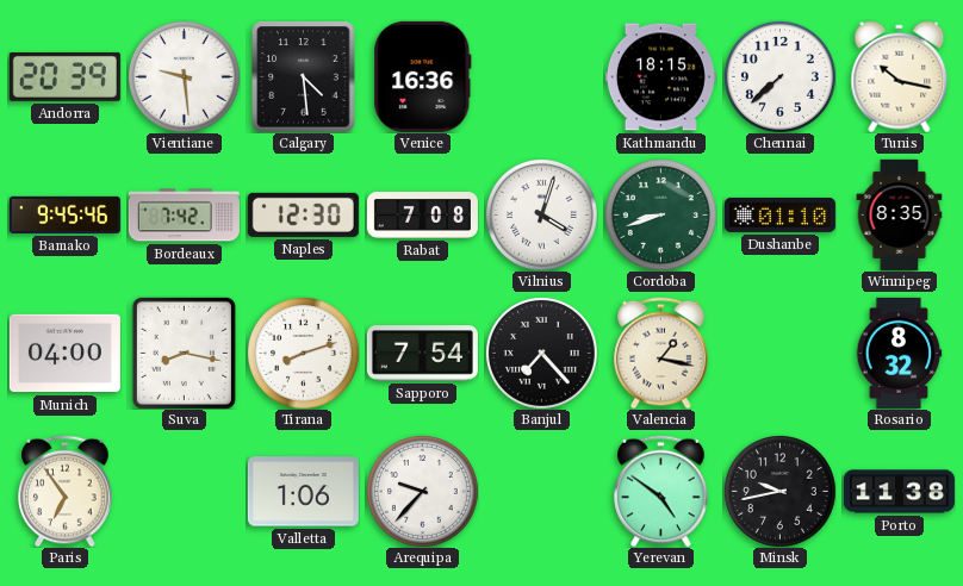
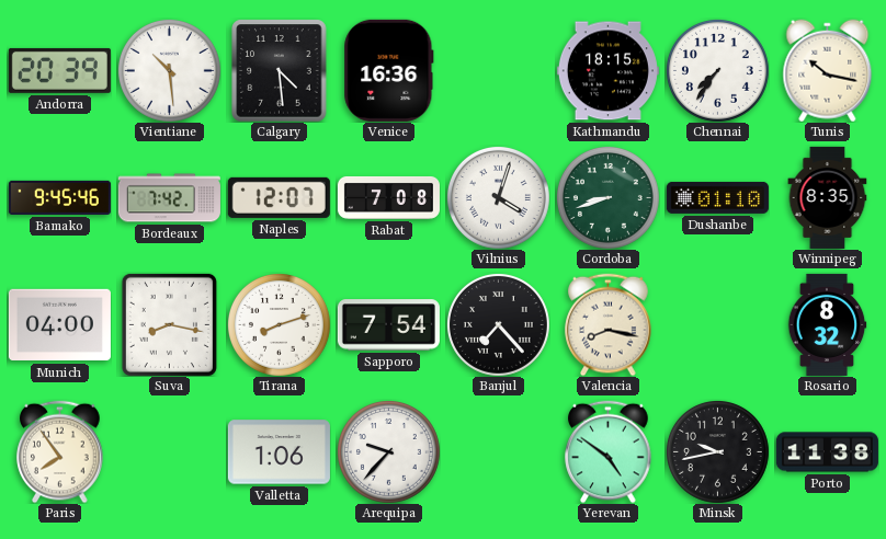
Vientiane: 9:29 -> 10:29
Chennai: 7:38 -> 7:36
Naples: 12:30 -> 12:07
Valencia: 1:17 -> 8:17
Paris: 6:54 -> 7:54
